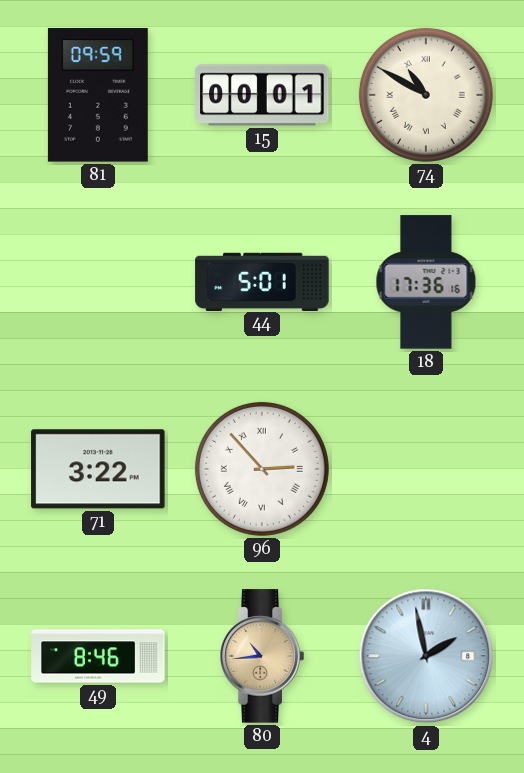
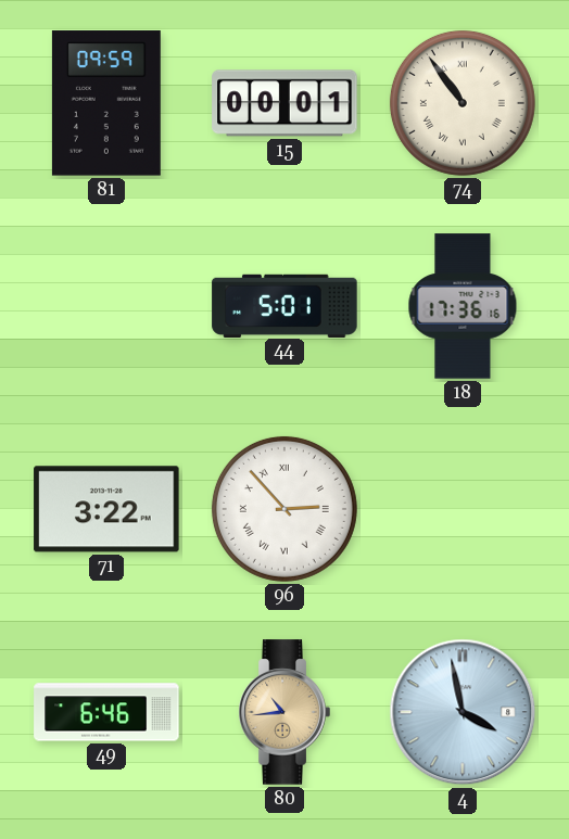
74: 10:50 -> 10:54
49: 8:46 -> 6:46
4: 1:58 -> 3:58
